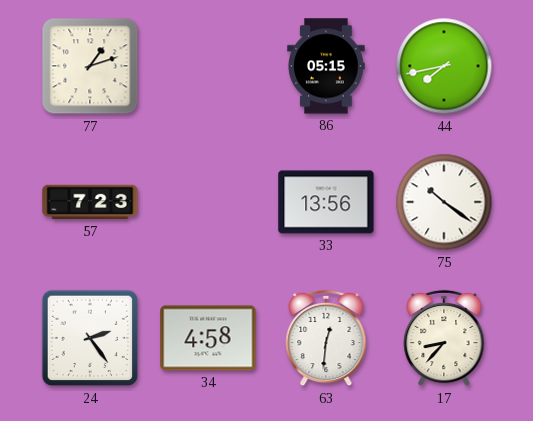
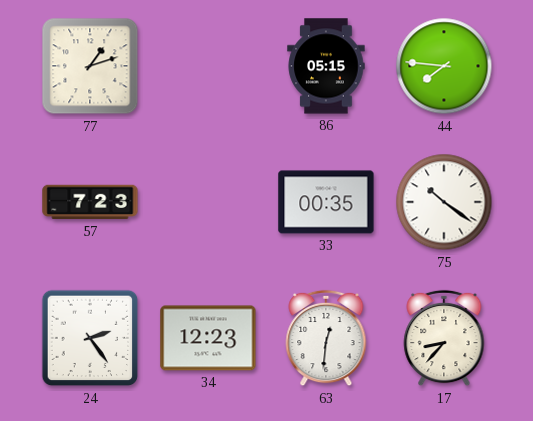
44: 7:43 -> 7:46
33: 13:56 -> 00:35
34: 4:58 -> 12:23
